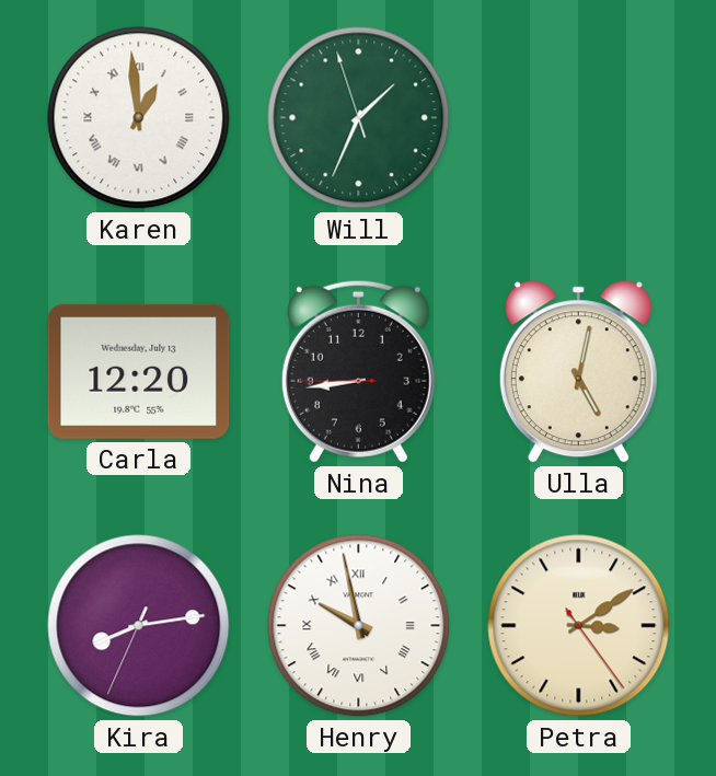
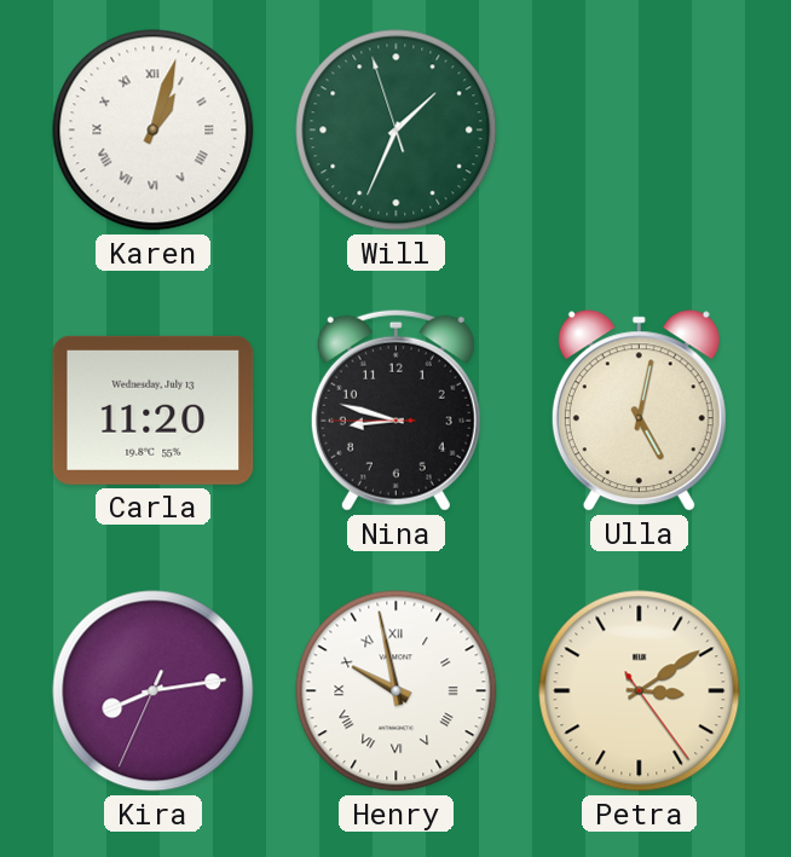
Karen: 12:59 -> 1:03
Carla: 12:20 -> 11:20
Nina: 8:43 -> 8:47
